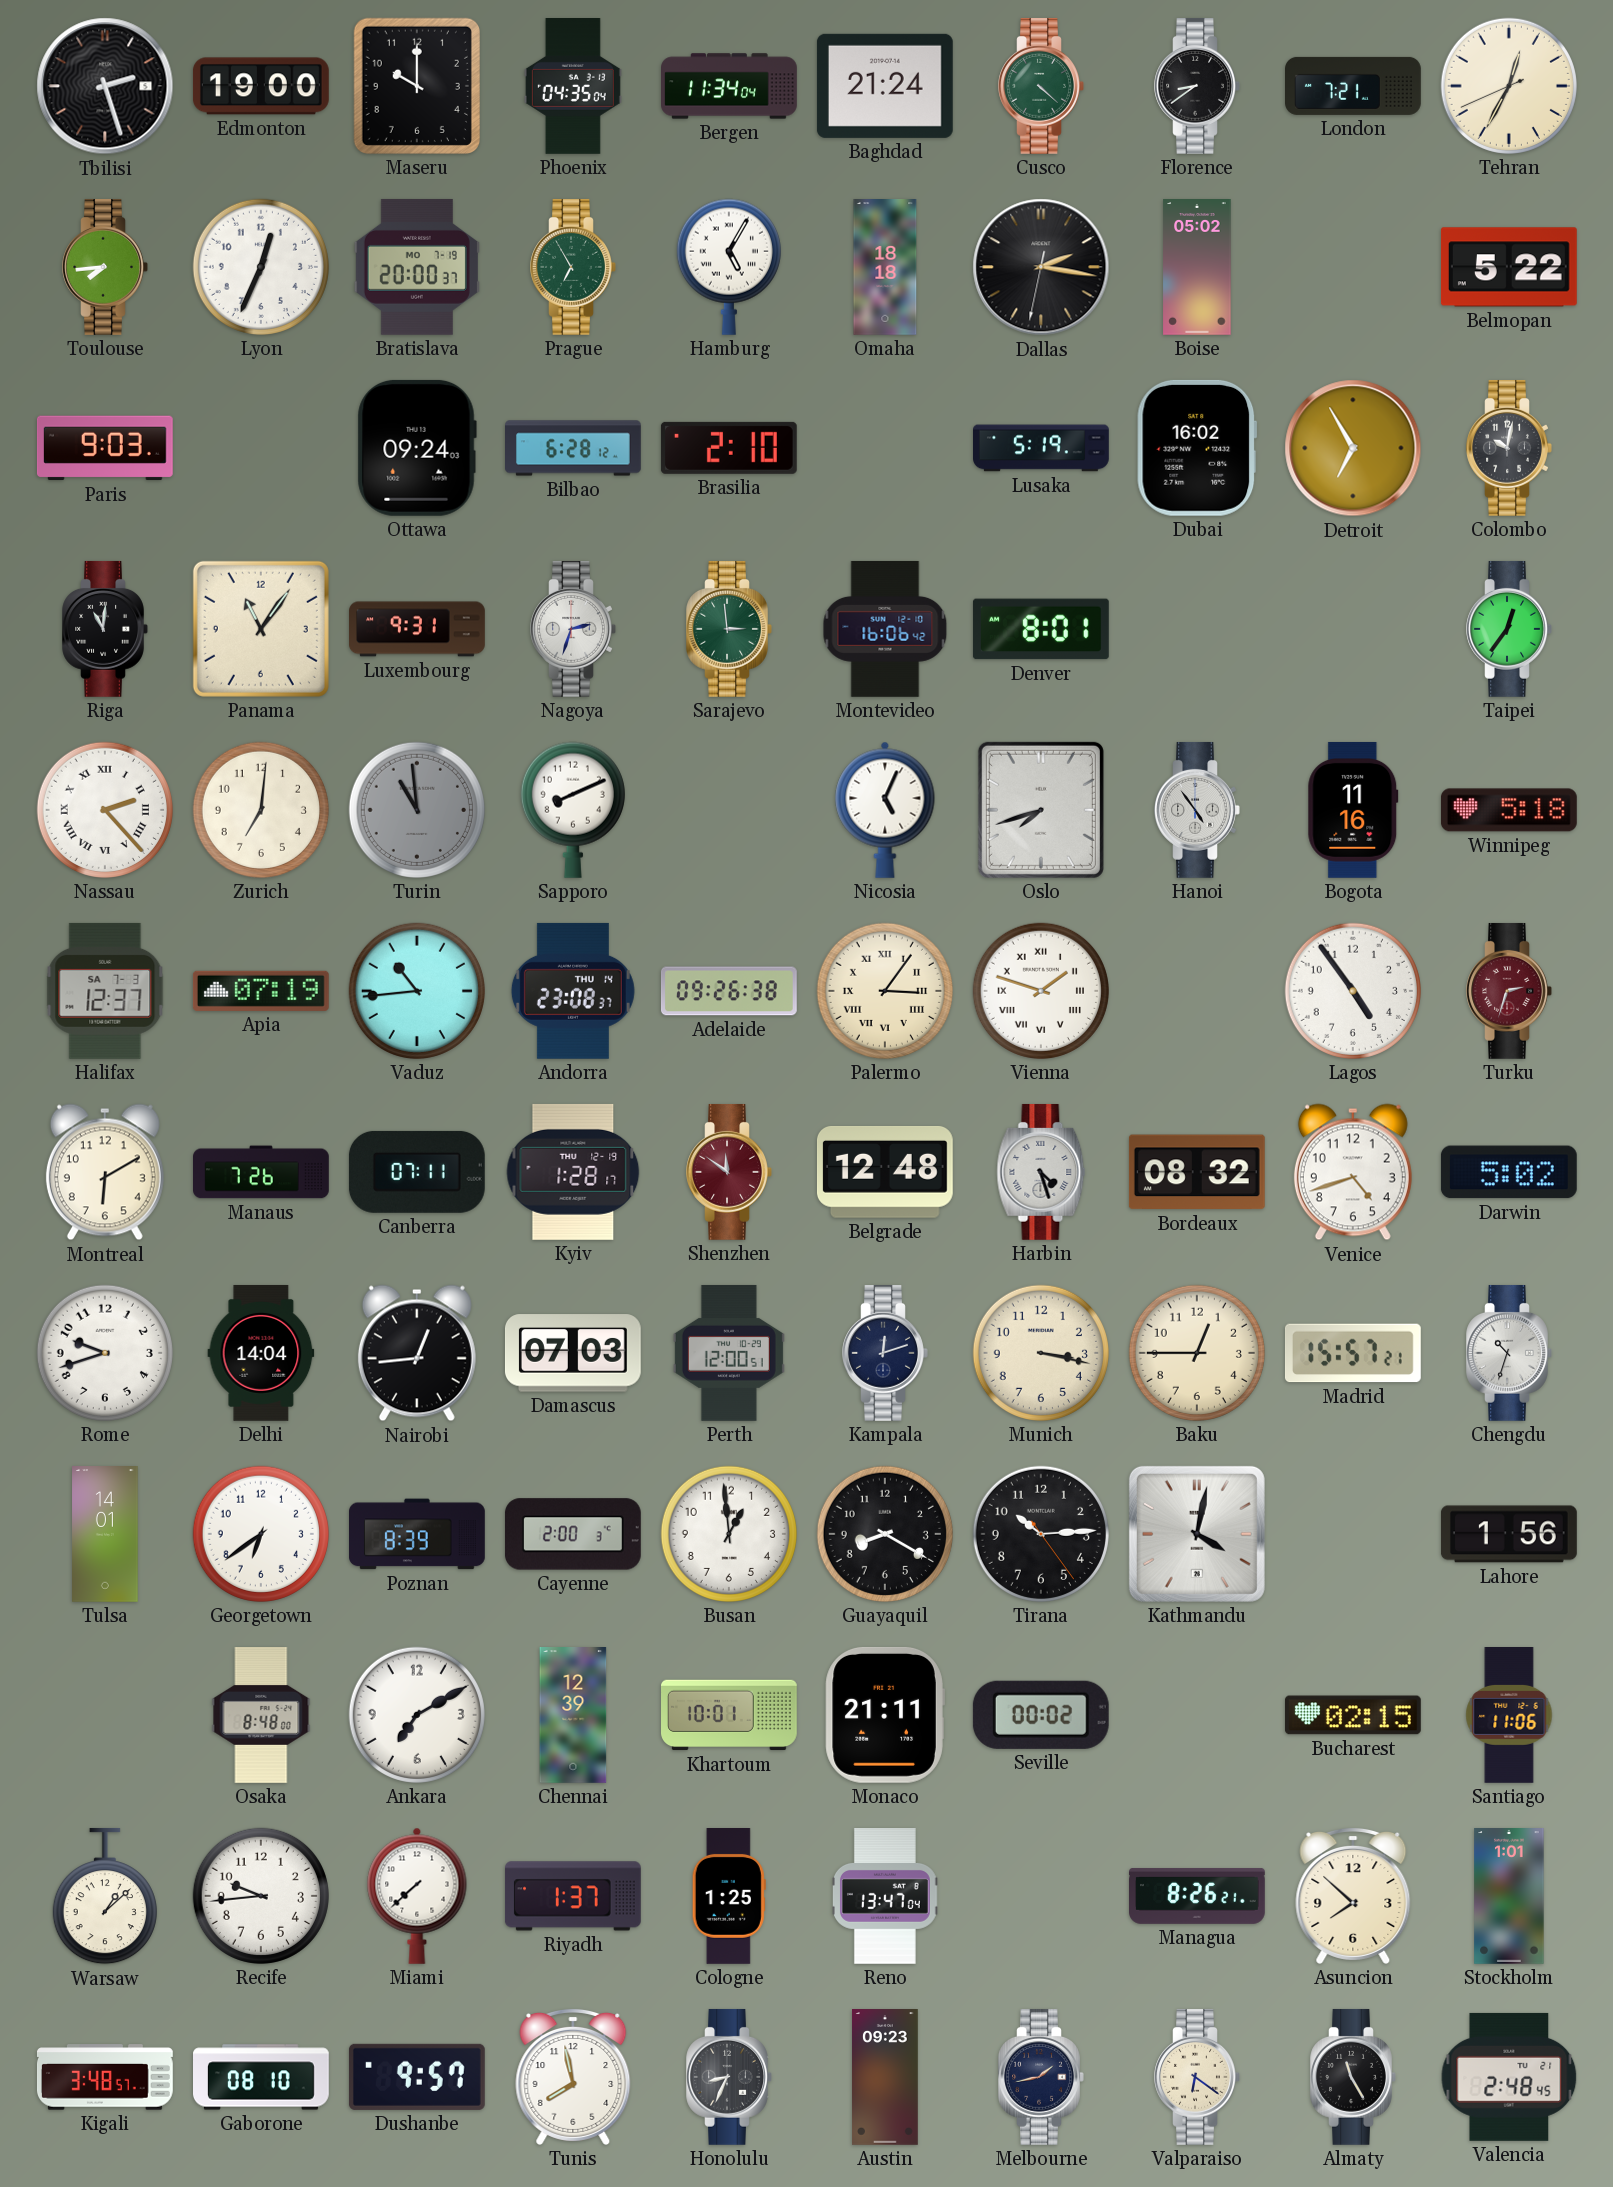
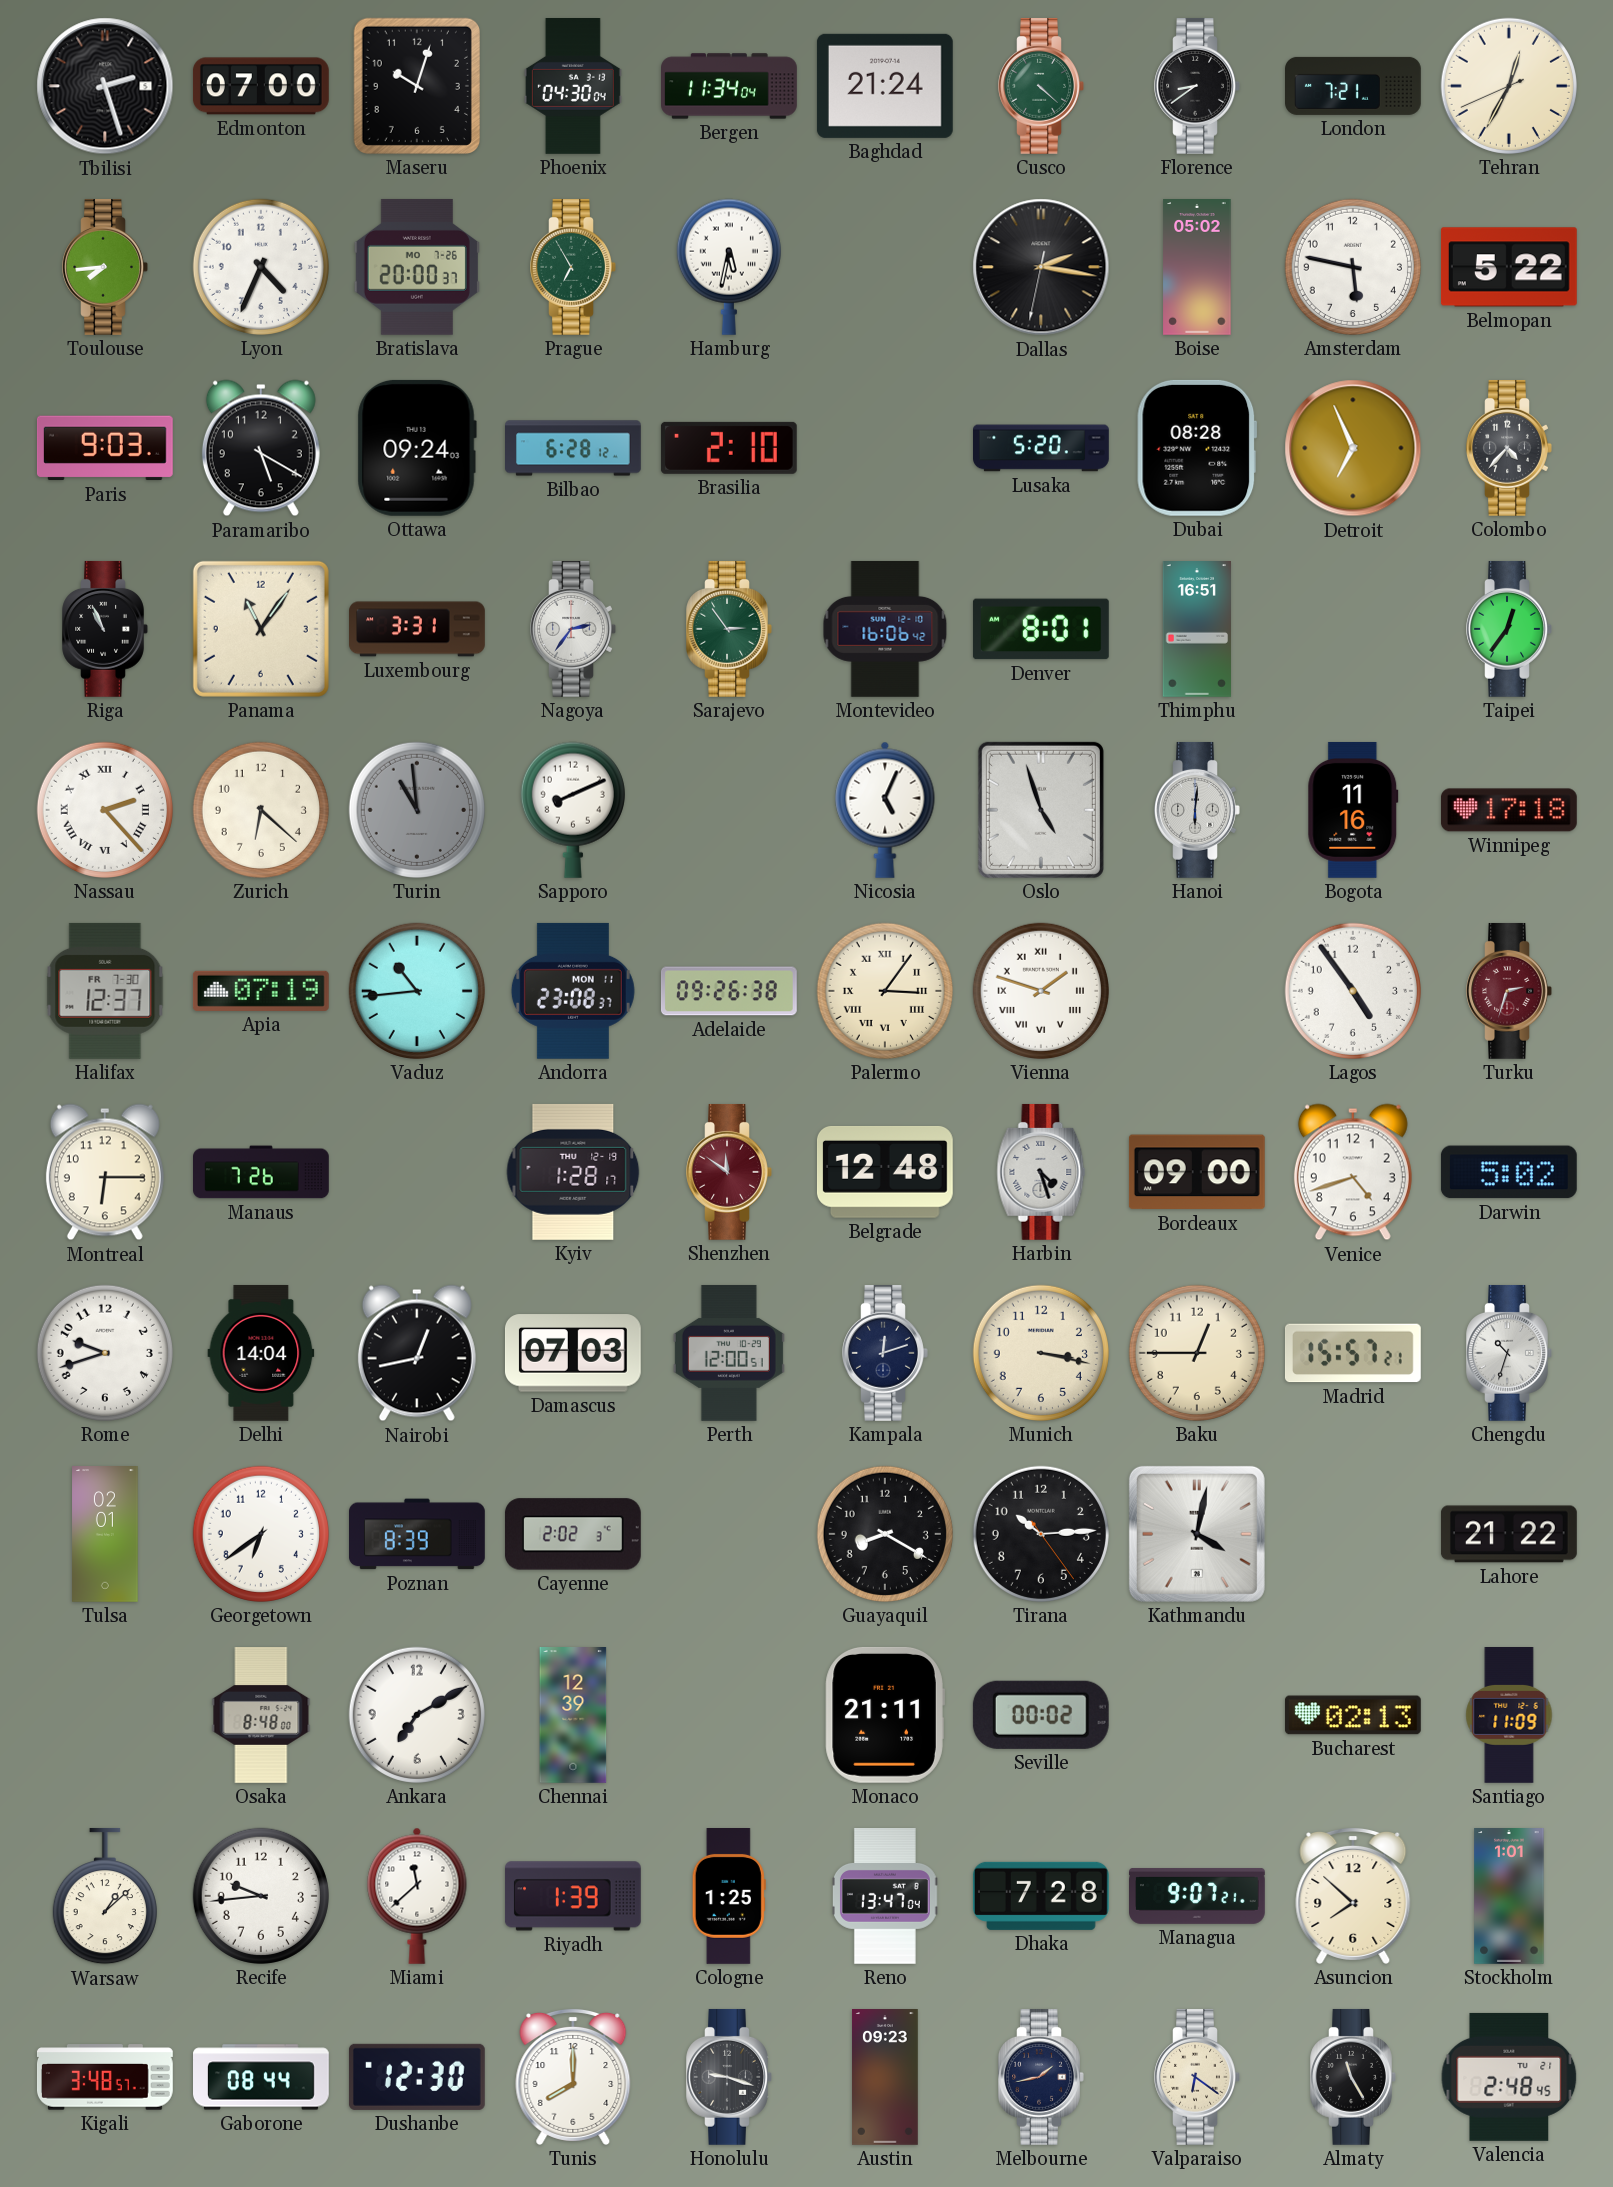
Edmonton: 19:00 -> 07:00
Maseru: 10:00 -> 10:03
Phoenix: 04:35 -> 04:30
Lyon: 12:34 -> 4:34
Bratislava date: MO 7-19 -> MO 7-26
Hamburg: 5:05 -> 5:32
Omaha: 18:18 -> none
Amsterdam: none -> 5:47
Paramaribo: none -> 5:20
Lusaka: 5:19 -> 5:20
Dubai: 16:02 -> 08:28
Detroit: 6:55 -> 6:56
Colombo: 10:02 -> 4:37
Riga: 11:01 -> 10:56
Luxembourg: 9:31 -> 3:31
Nagoya: 2:33 -> 2:36
Sarajevo: 2:59 -> 2:54
Thimphu: none -> 16:51
Zurich: 7:01 -> 6:22
Oslo: 7:42 -> 4:57
Hanoi: 4:54 -> 6:01
Winnipeg: 5:18 -> 17:18
Halifax date: SA 7-3 -> FR 7-30
Andorra date: THU 14 -> MON 11
Montreal: 6:10 -> 6:15
Canberra: 07:11 -> none
Bordeaux: 08:32 -> 09:00
Nairobi: 12:44 -> 12:43
Tulsa: 14:01 -> 02:01
Cayenne: 2:00 -> 2:02
Busan: 12:59 -> none
Lahore: 1:56 -> 21:22
Khartoum: 10:01 -> none
Bucharest: 02:15 -> 02:13
Santiago: 11:06 -> 11:09
Miami: 7:38 -> 11:38
Riyadh: 1:37 -> 1:39
Dhaka: none -> 7:28
Managua: 8:26 -> 9:07
Gaborone: 08:10 -> 08:44
Dushanbe: 9:57 -> 12:30
Tunis: 7:58 -> 8:00
Honolulu: 8:34 -> 9:18
